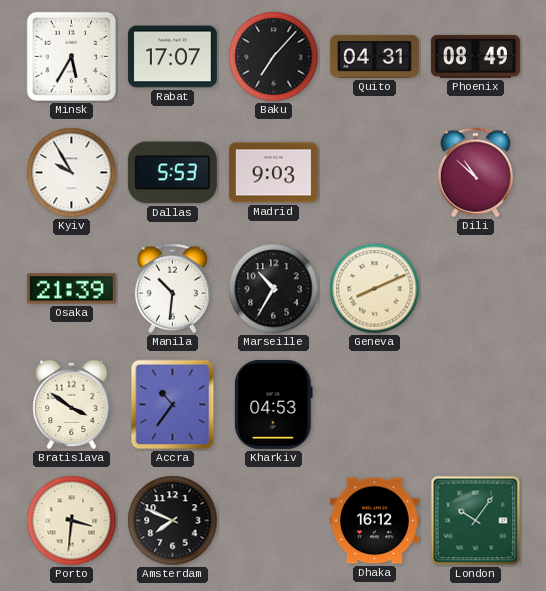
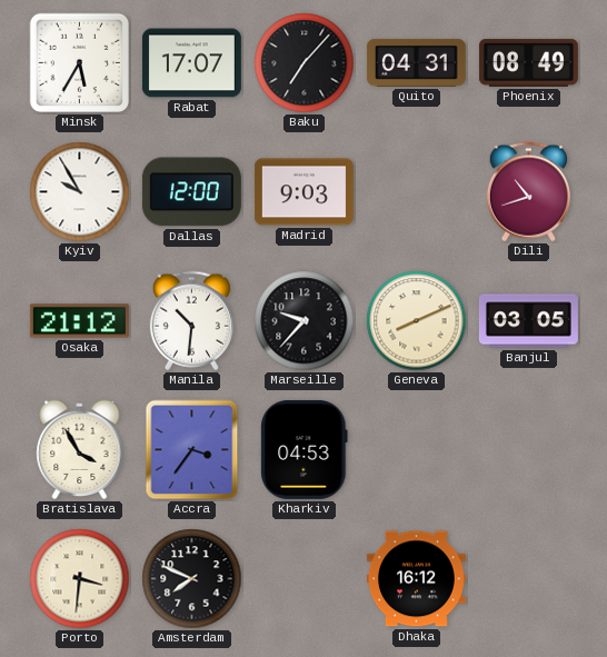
Dallas: 5:53 -> 12:00
Dili: 10:52 -> 10:42
Osaka: 21:39 -> 21:12
Marseille: 10:35 -> 9:37
Banjul: none -> 03:05
Bratislava: 3:51 -> 3:55
Accra: 10:36 -> 3:36
London: 10:06 -> none
